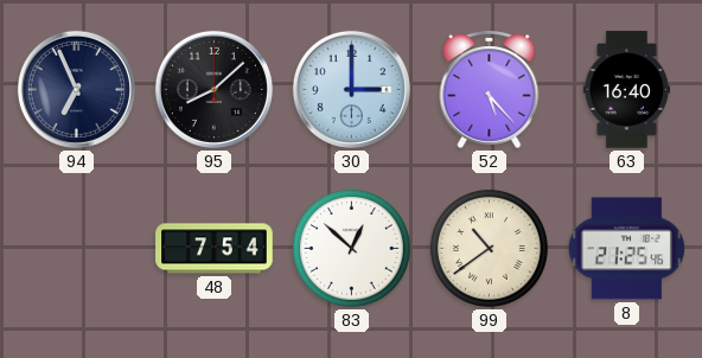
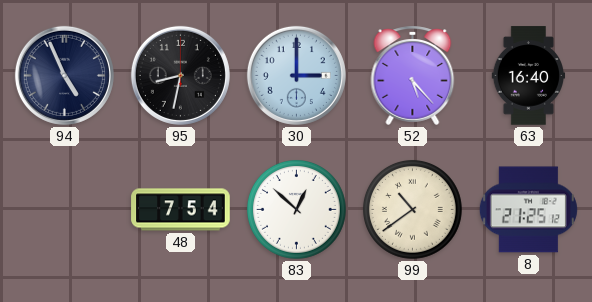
94: 6:56 -> 4:56
95: 8:08 -> 8:32
8: 21:25:46 -> 21:25:12
